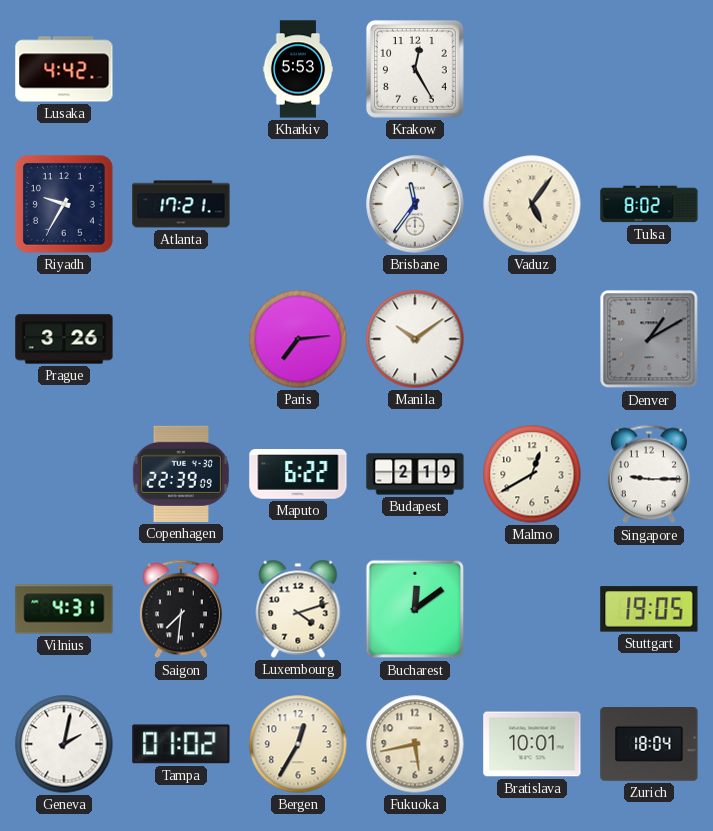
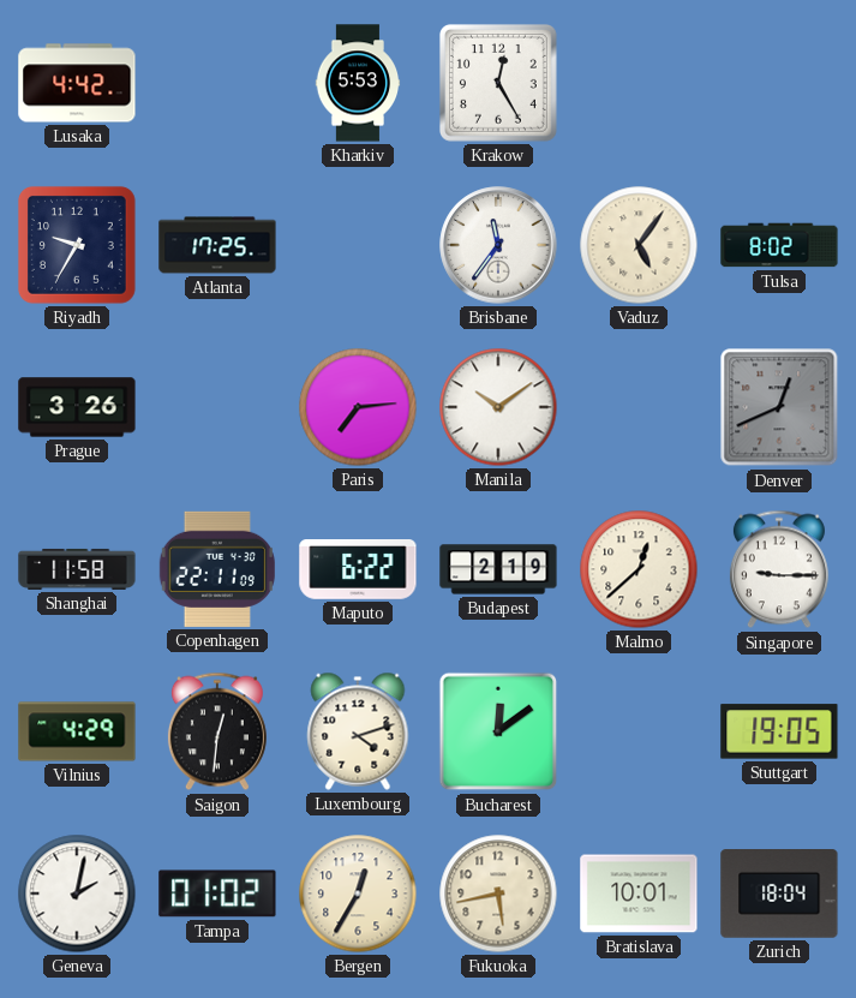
Atlanta: 17:21 -> 17:25
Denver: 1:10 -> 12:41
Shanghai: none -> 11:58
Copenhagen: 22:39 -> 22:11
Malmo: 12:40 -> 12:38
Vilnius: 4:31 -> 4:29
Saigon: 7:31 -> 12:31
